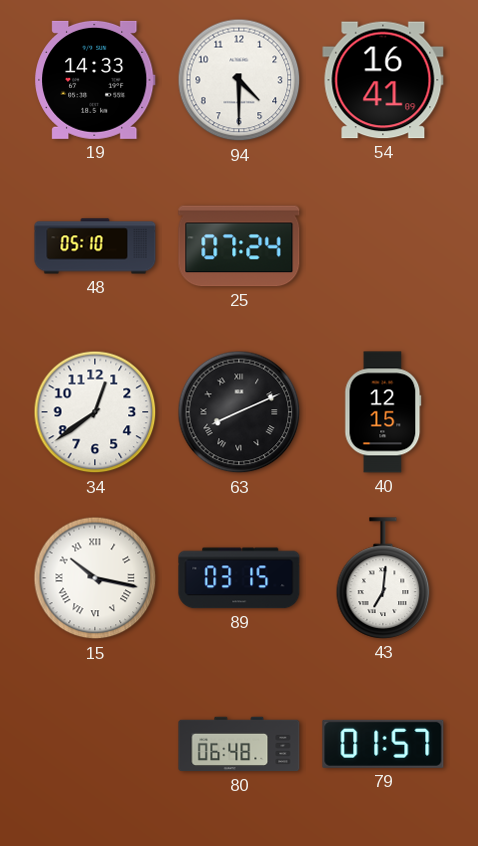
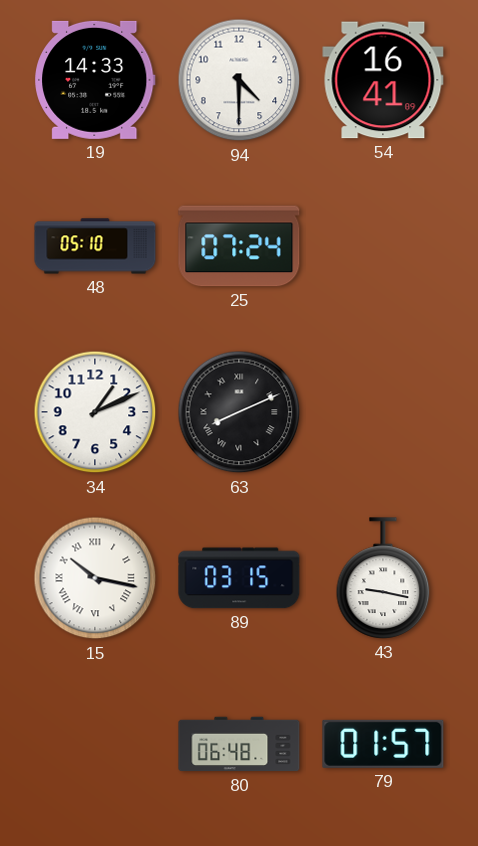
34: 12:39 -> 1:11
40: 12:15 -> none
43: 7:01 -> 9:17
